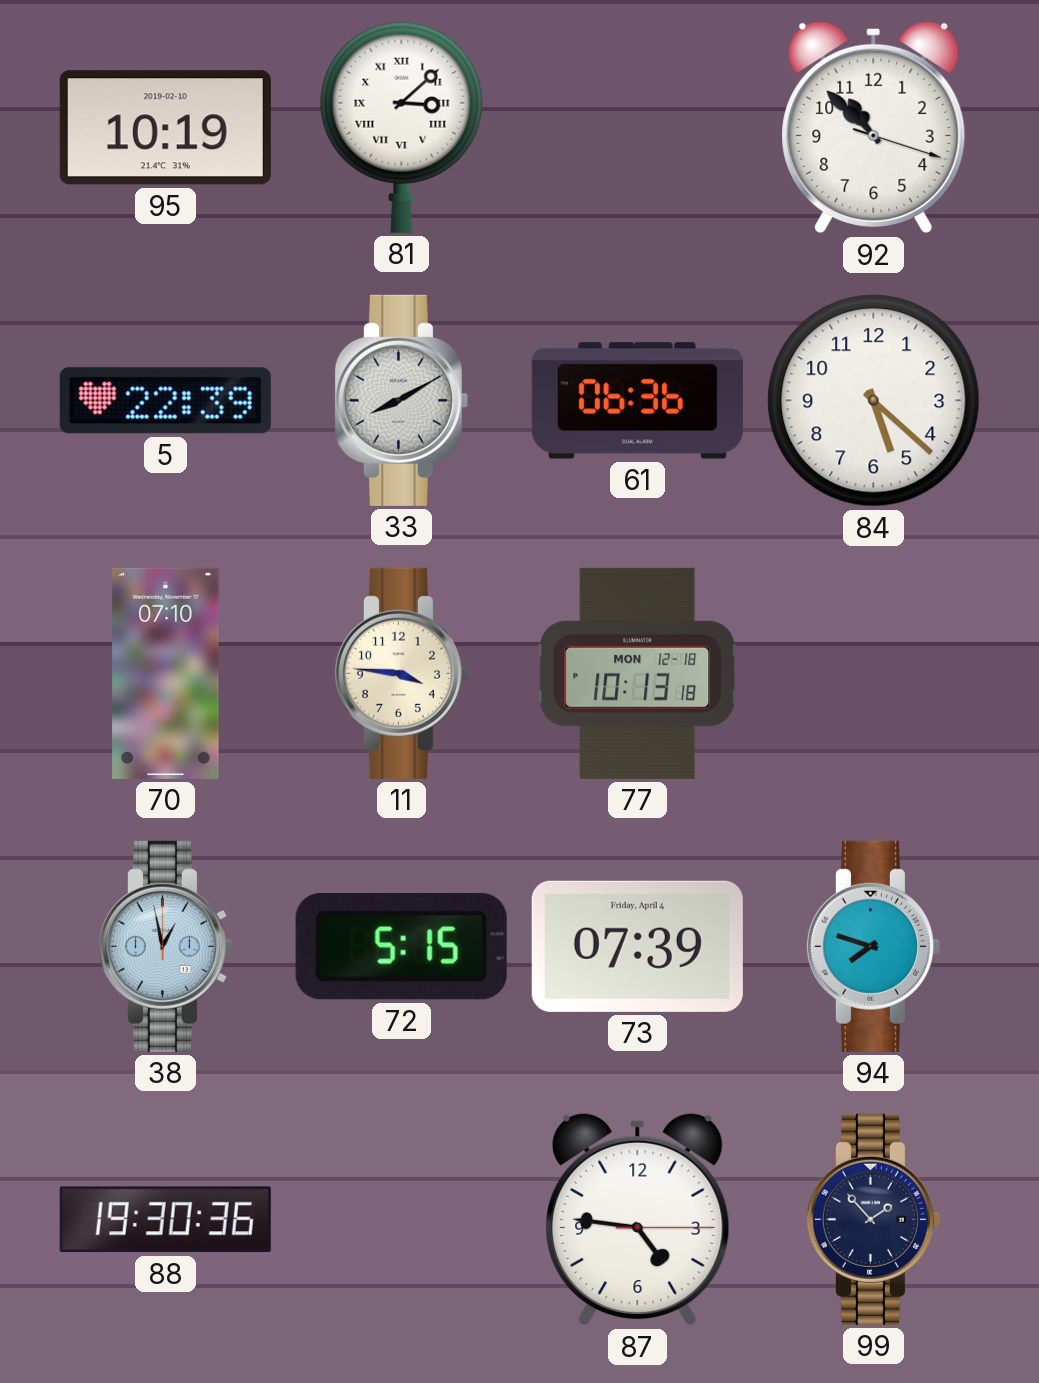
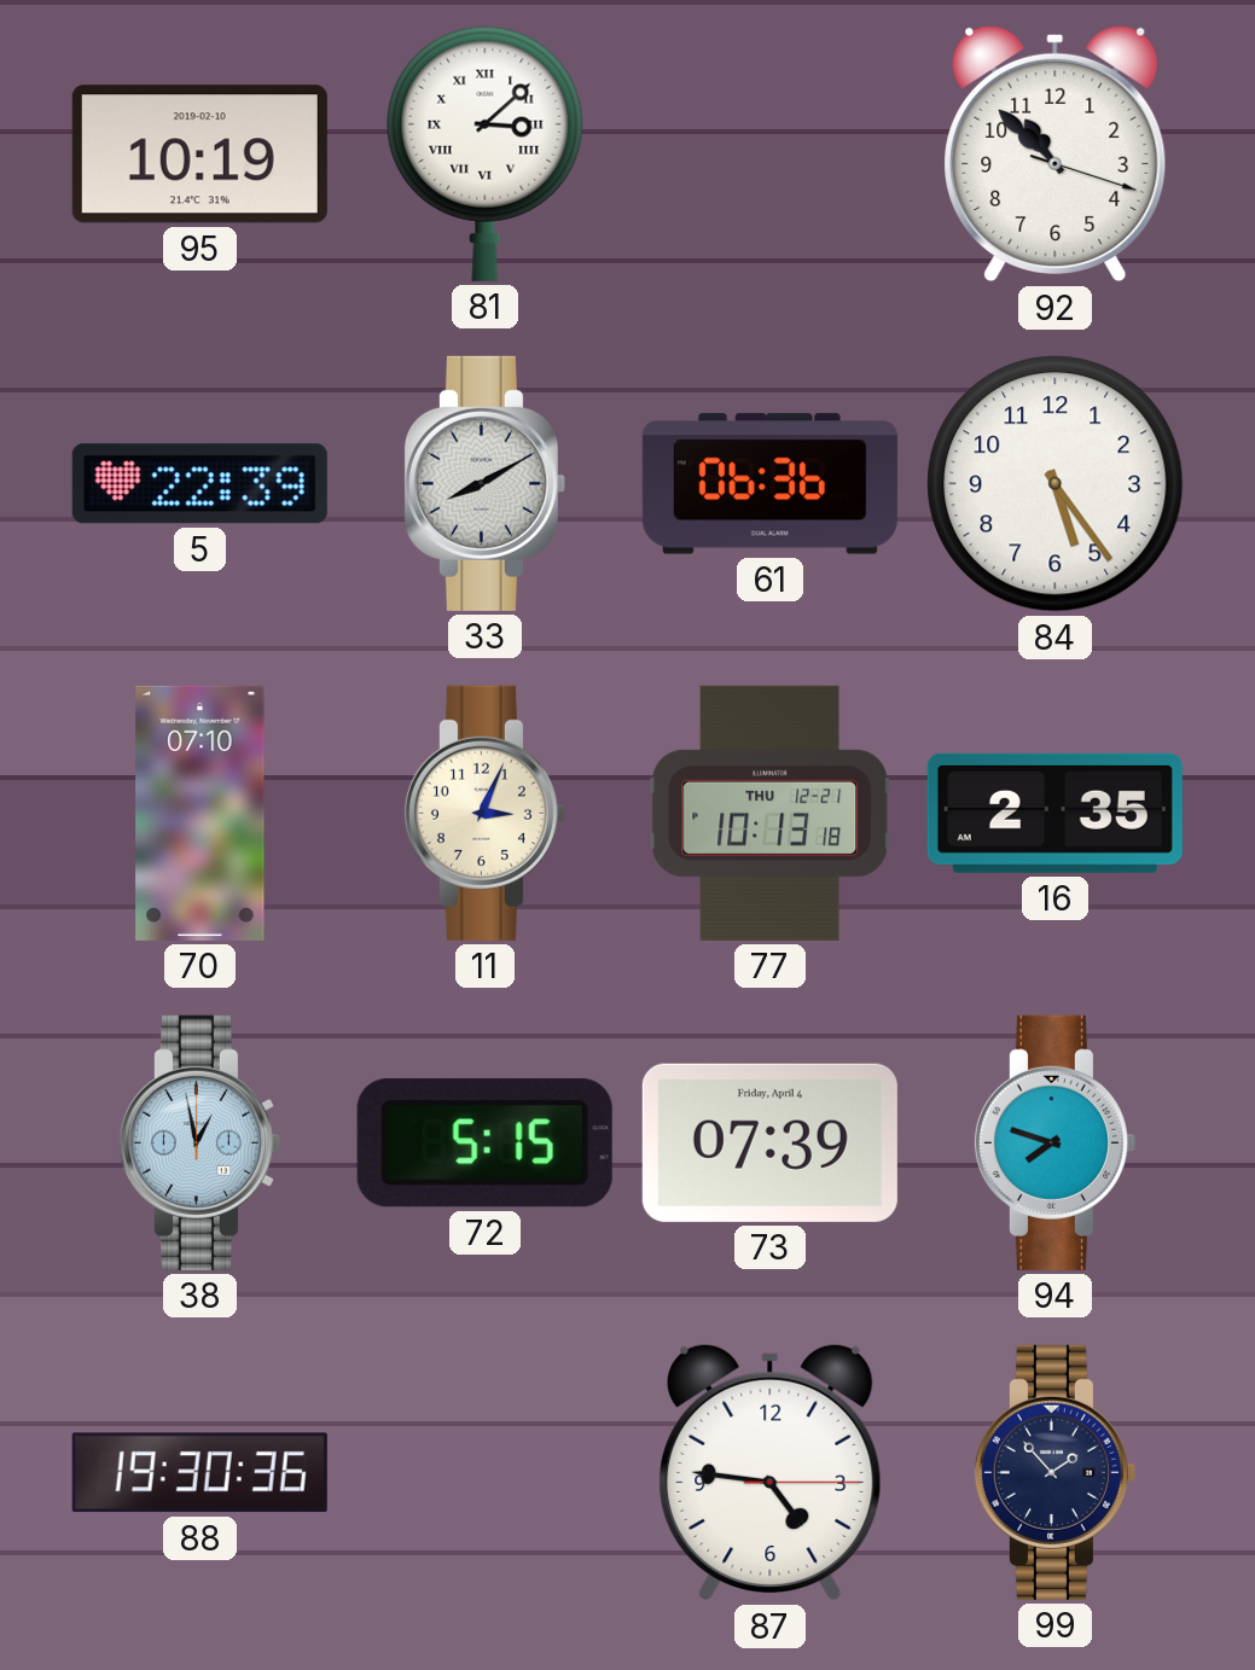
84: 5:22 -> 5:24
11: 3:46 -> 3:04
77 date: MON 12-18 -> THU 12-21
16: none -> 2:35
